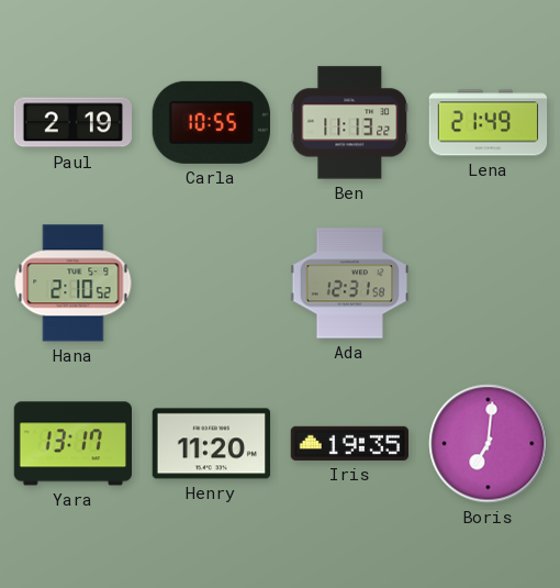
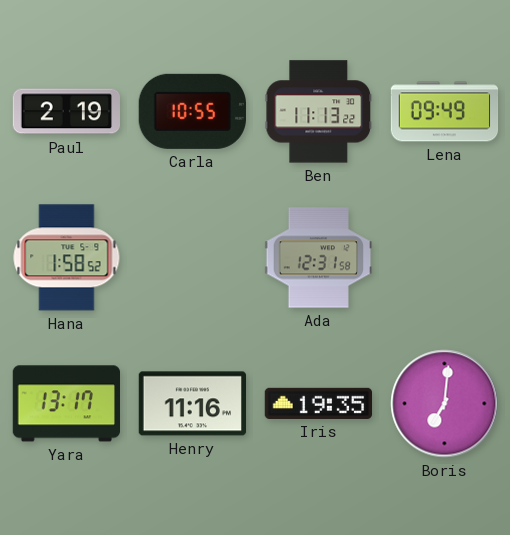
Lena: 21:49 -> 09:49
Hana: 2:10 -> 1:58
Henry: 11:20 -> 11:16
